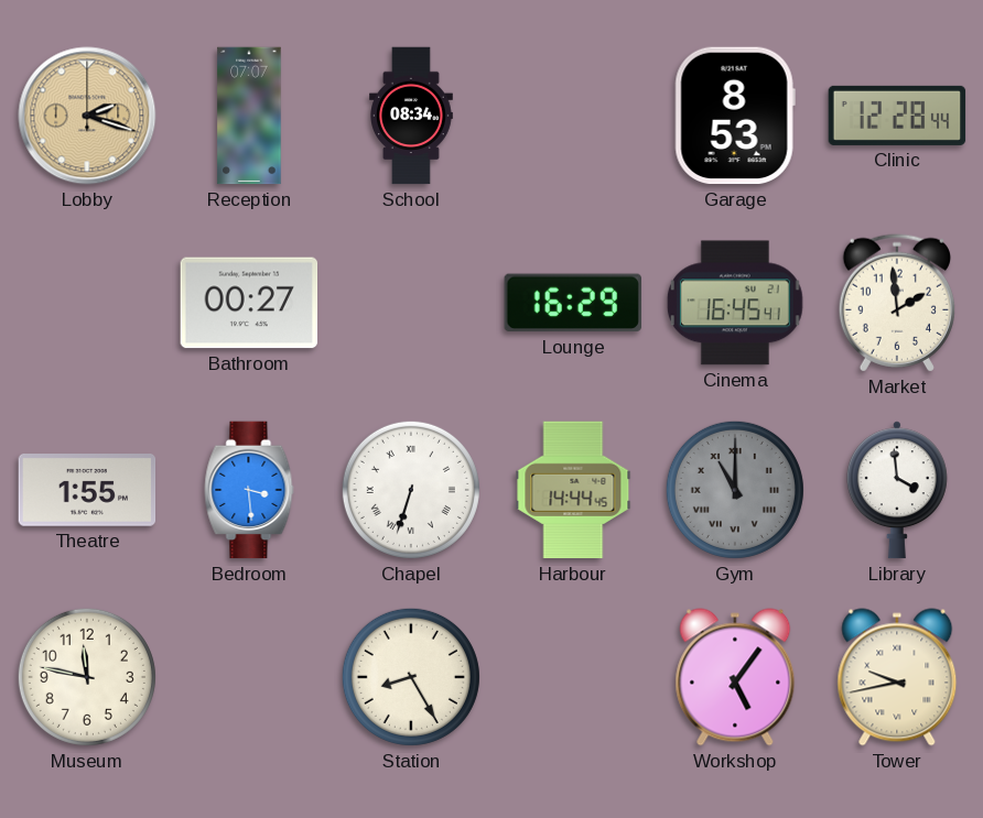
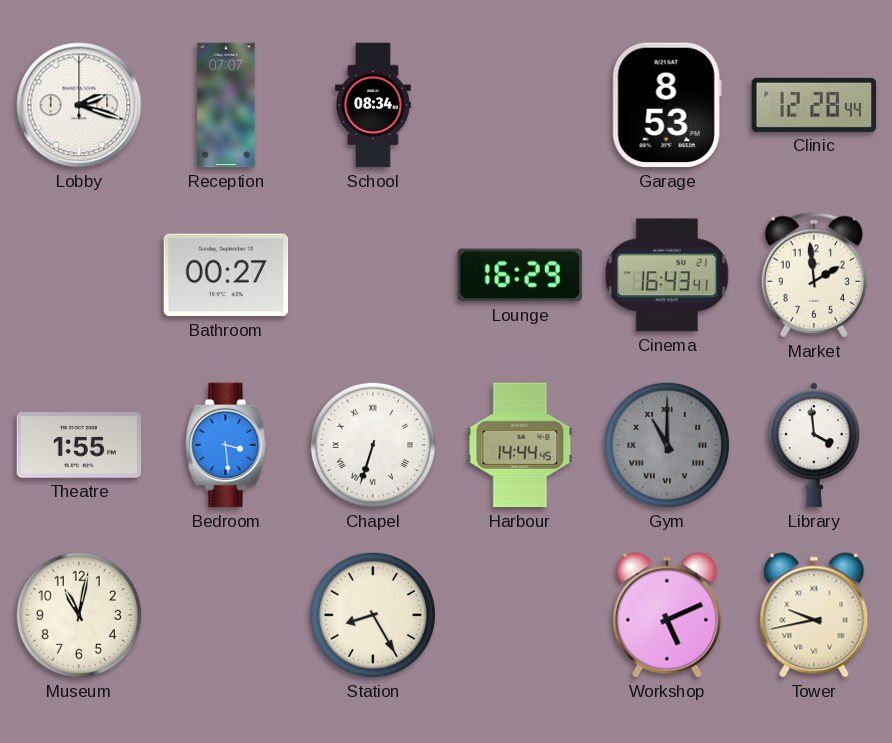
Lobby dial: champagne -> white
Cinema: 16:45 -> 16:43
Museum: 11:47 -> 11:02
Workshop: 5:06 -> 5:11
